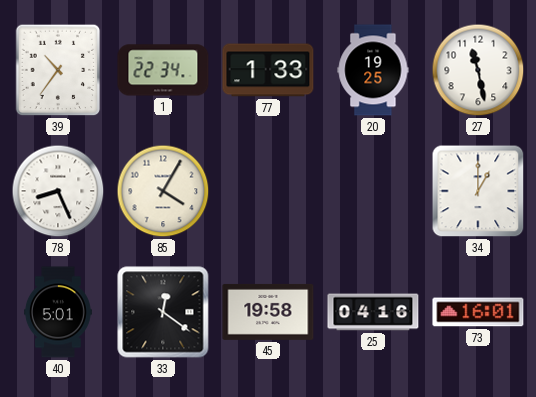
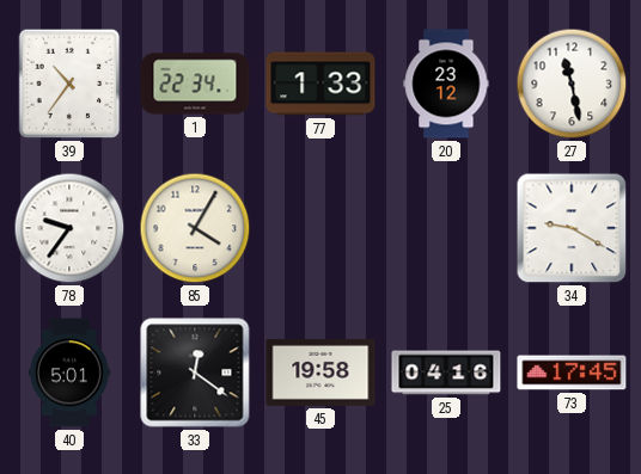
20: 19:25 -> 23:12
78: 8:26 -> 9:36
34: 1:00 -> 9:20
73: 16:01 -> 17:45
